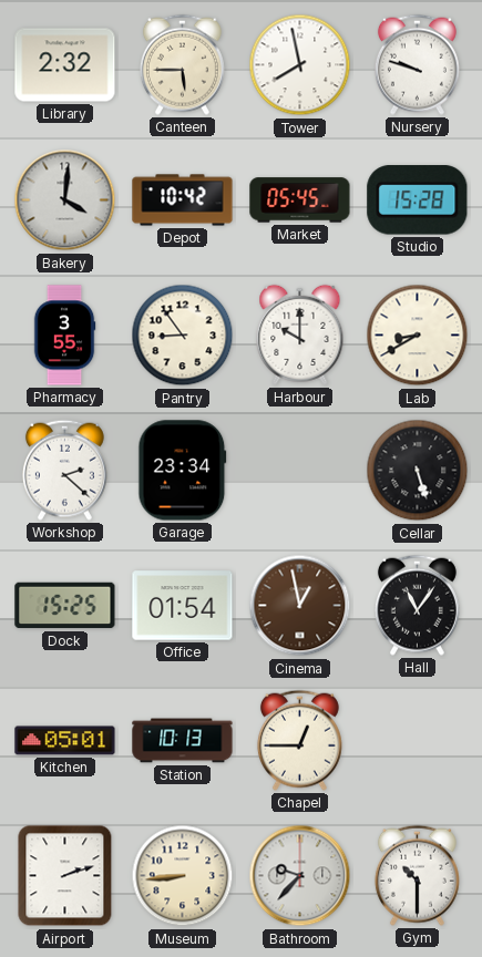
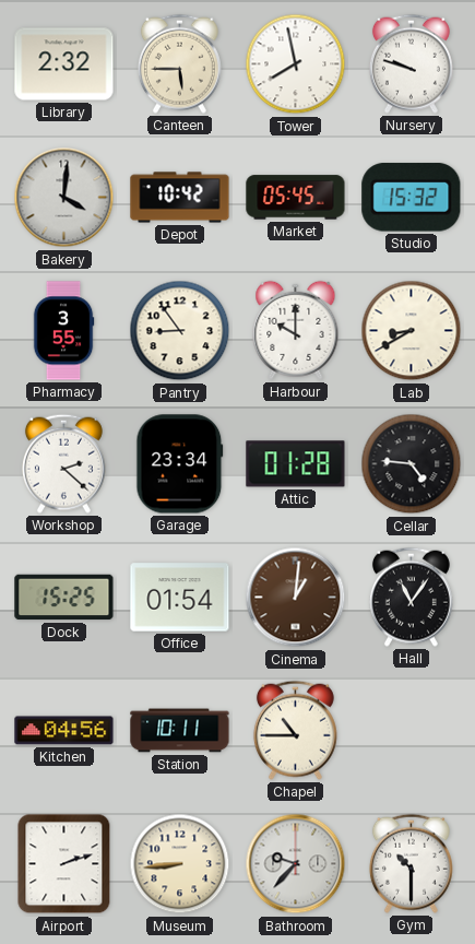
Studio: 15:28 -> 15:32
Attic: none -> 01:28
Cellar: 5:27 -> 4:46
Cinema: 12:58 -> 1:01
Kitchen: 05:01 -> 04:56
Station: 10:13 -> 10:11
Chapel: 12:45 -> 10:45
